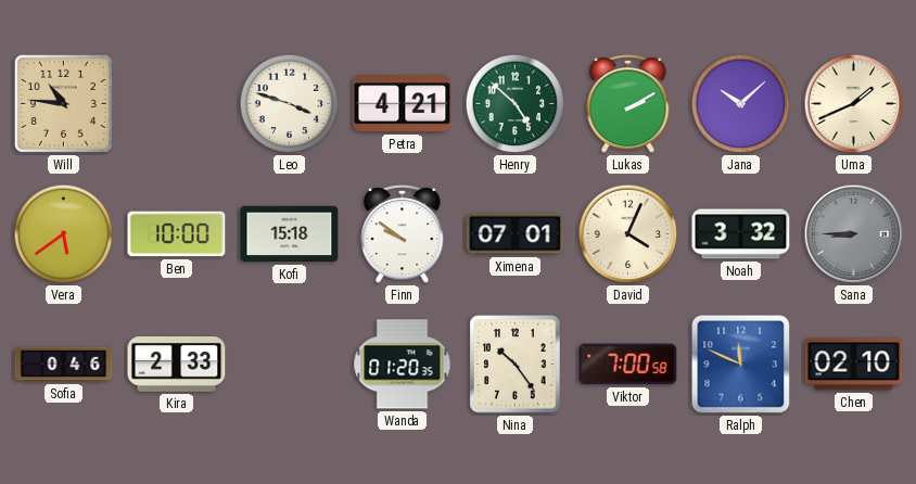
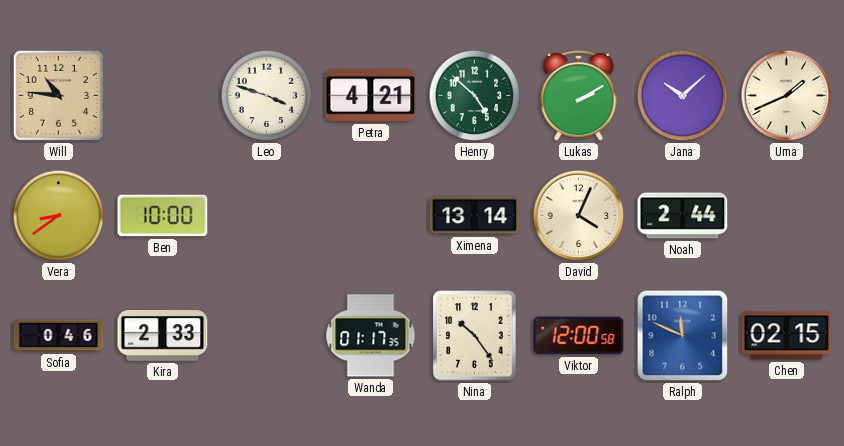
Vera: 5:39 -> 8:39
Kofi: 15:18 -> none
Finn: 9:51 -> none
Ximena: 07:01 -> 13:14
Noah: 3:32 -> 2:44
Sana: 8:45 -> none
Wanda: 01:20 -> 01:17
Viktor: 7:00 -> 12:00
Chen: 02:10 -> 02:15
